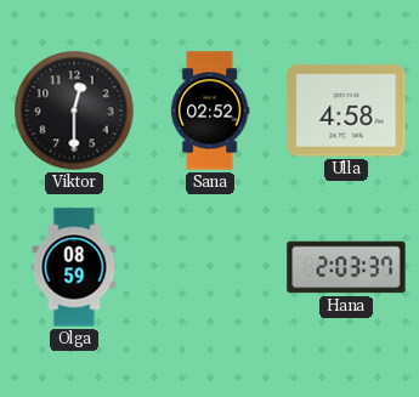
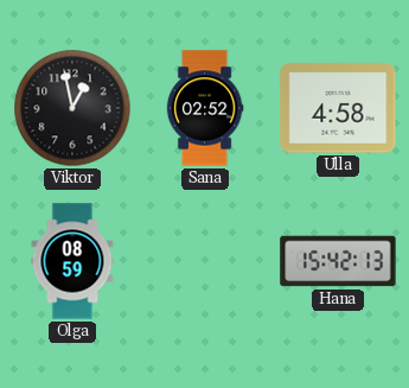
Viktor: 12:30 -> 12:58
Hana: 2:03 -> 15:42
